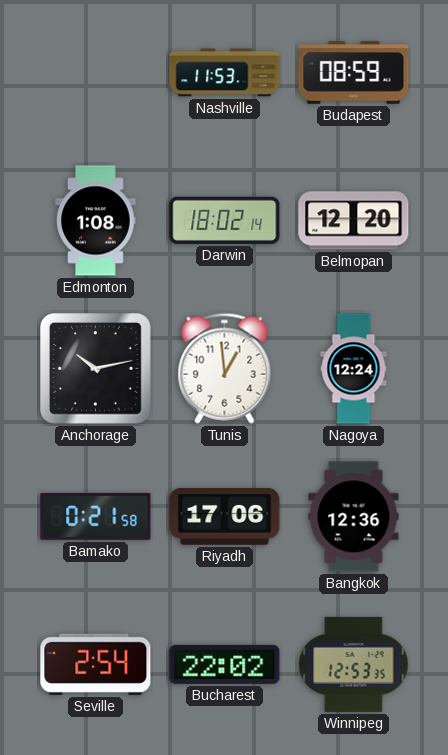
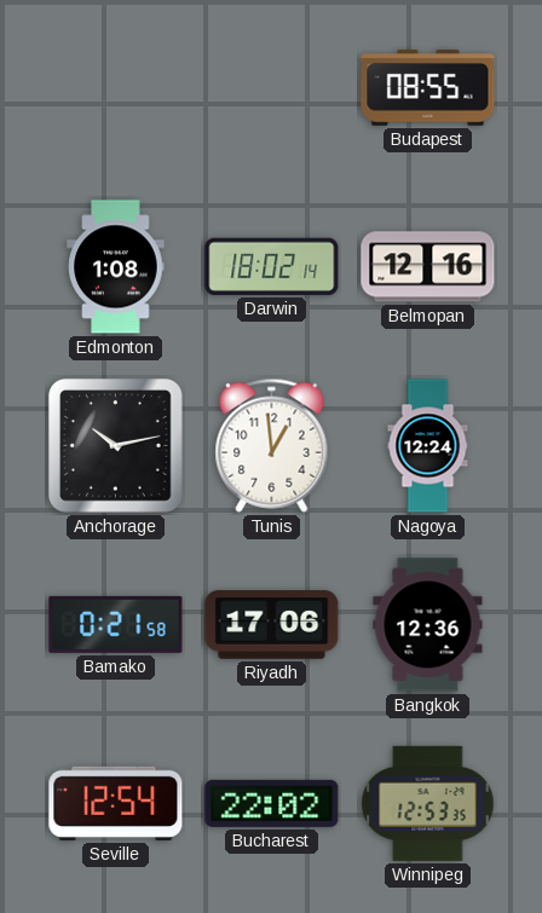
Nashville: 11:53 -> none
Budapest: 08:59 -> 08:55
Belmopan: 12:20 -> 12:16
Seville: 2:54 -> 12:54
